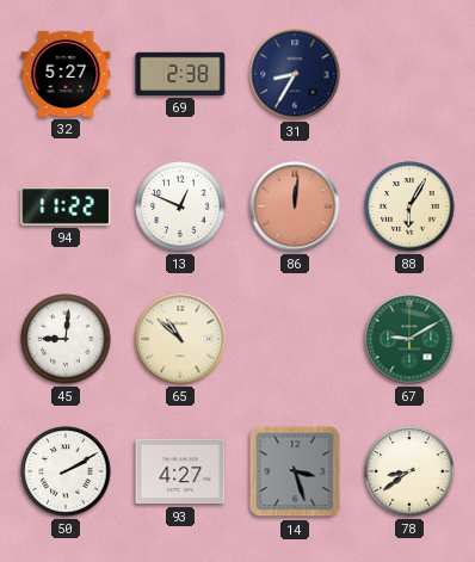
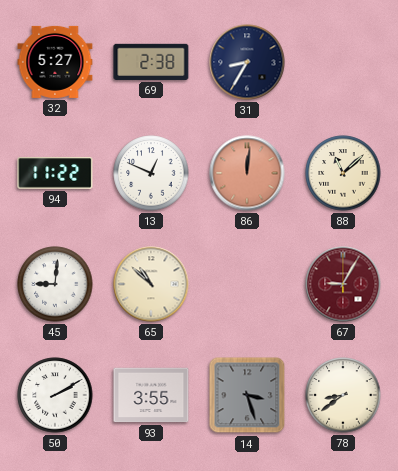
88: 6:05 -> 11:08
67: 9:10 -> 9:05
67 dial: green -> burgundy
93: 4:27 -> 3:55
